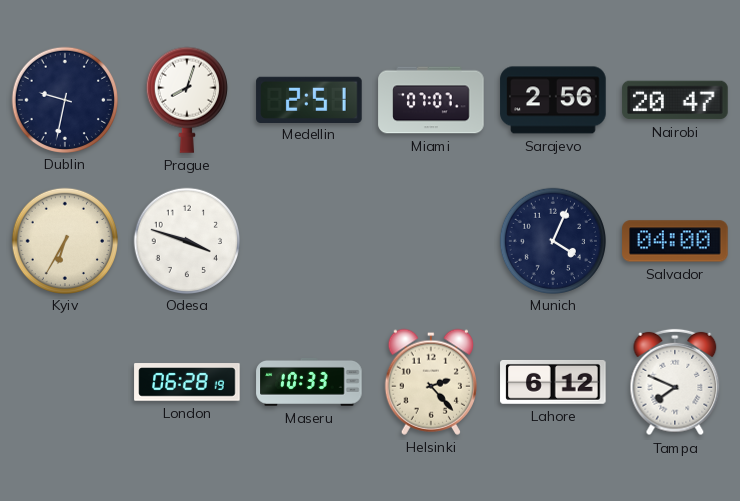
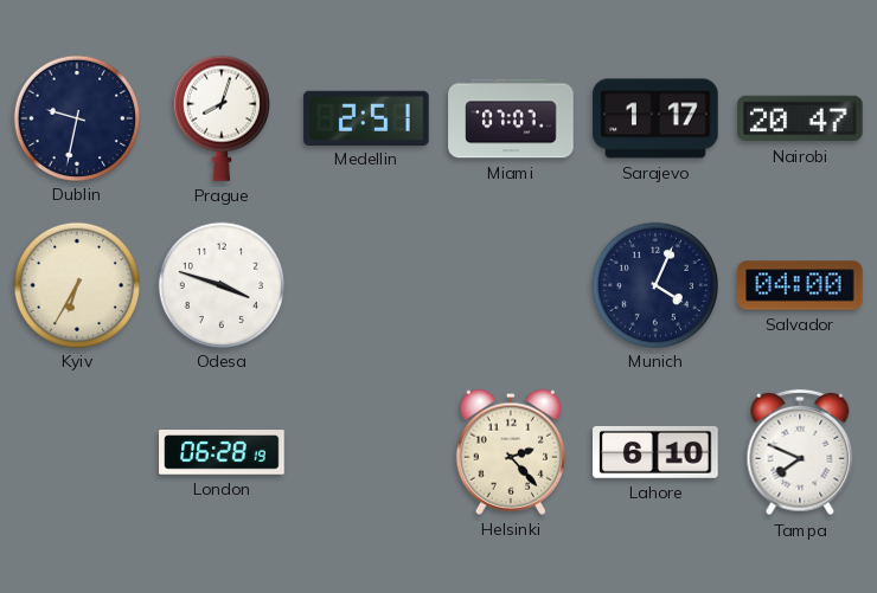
Sarajevo: 2:56 -> 1:17
Maseru: 10:33 -> none
Lahore: 6:12 -> 6:10
